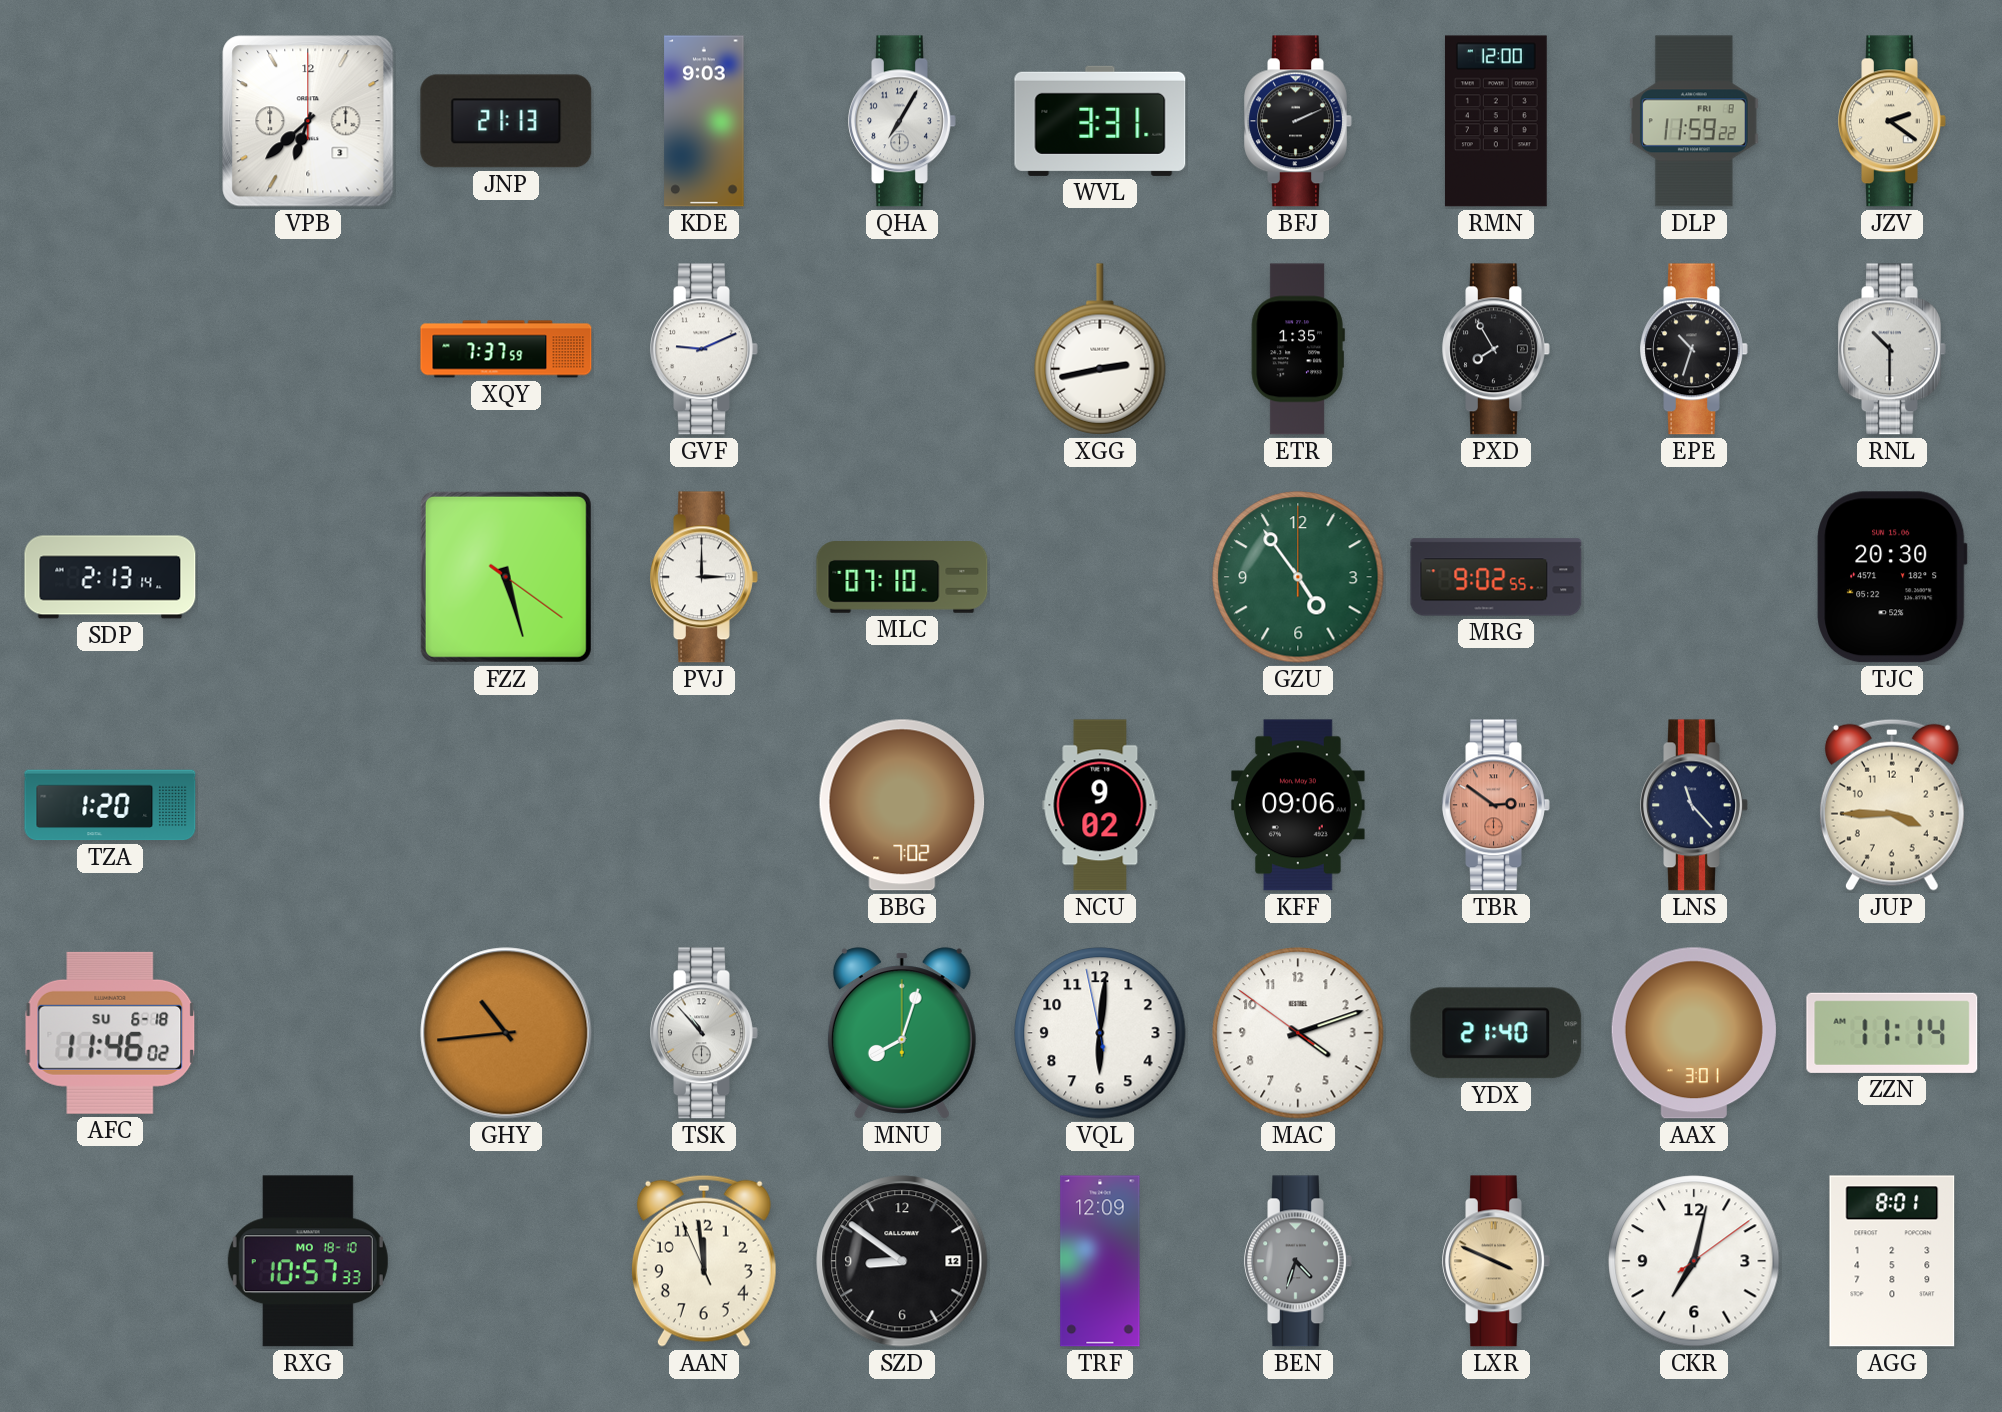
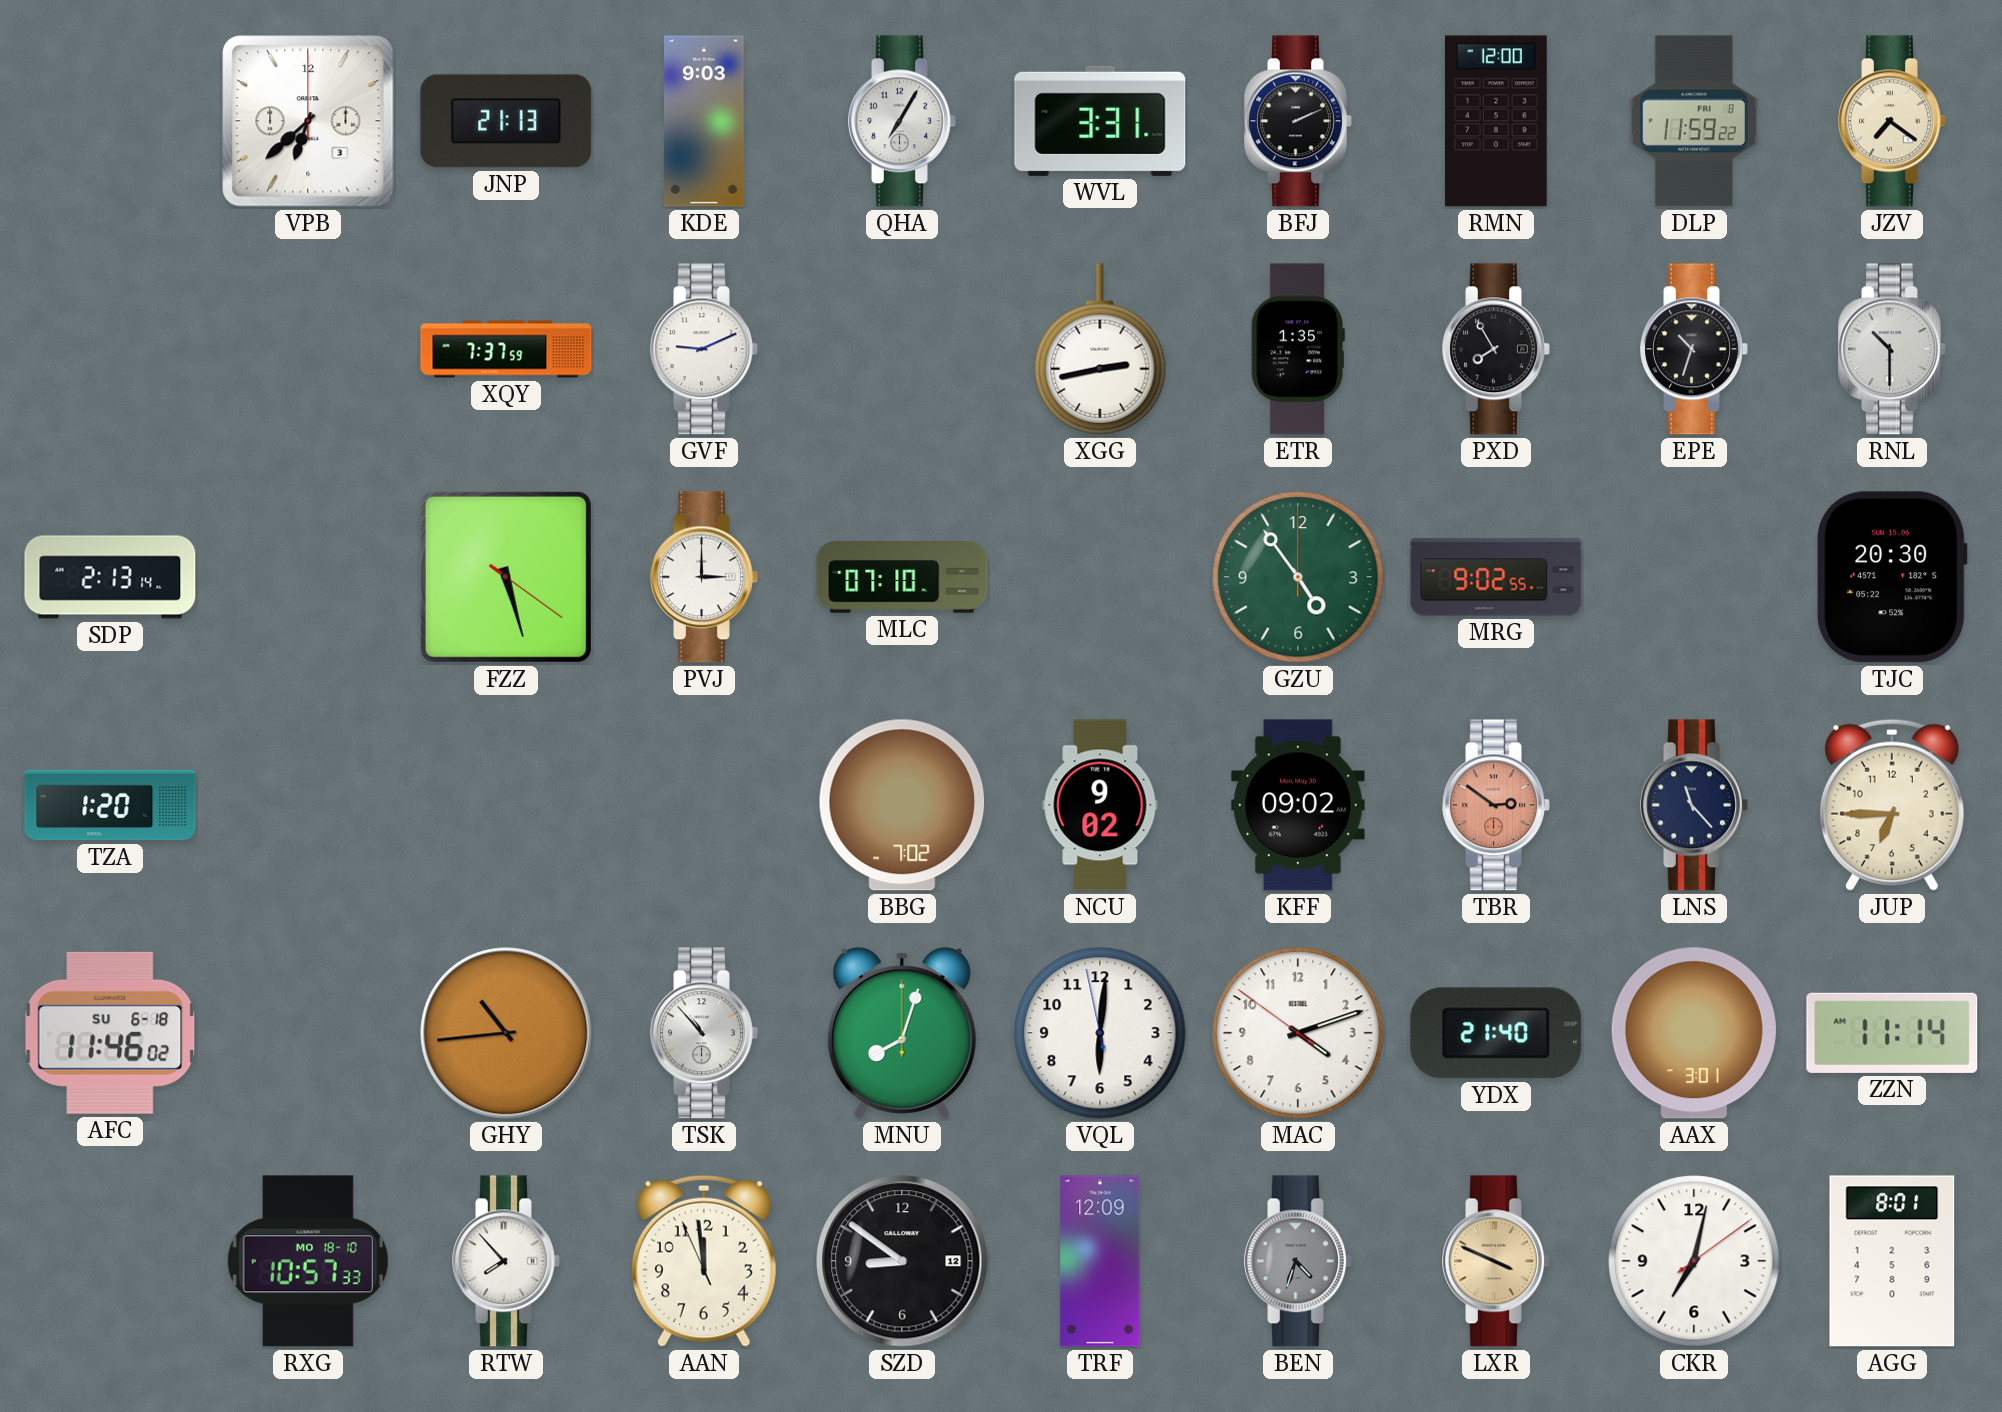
JZV: 2:21 -> 7:21
KFF: 09:06 -> 09:02
JUP: 3:45 -> 6:45
RTW: none -> 7:53
